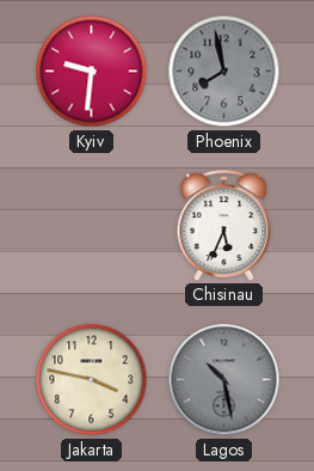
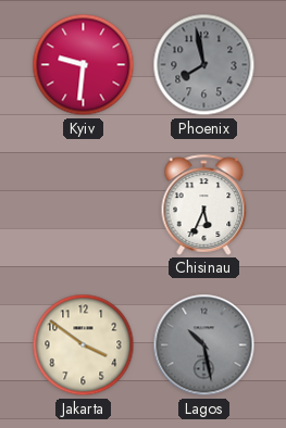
Jakarta: 3:47 -> 3:51
